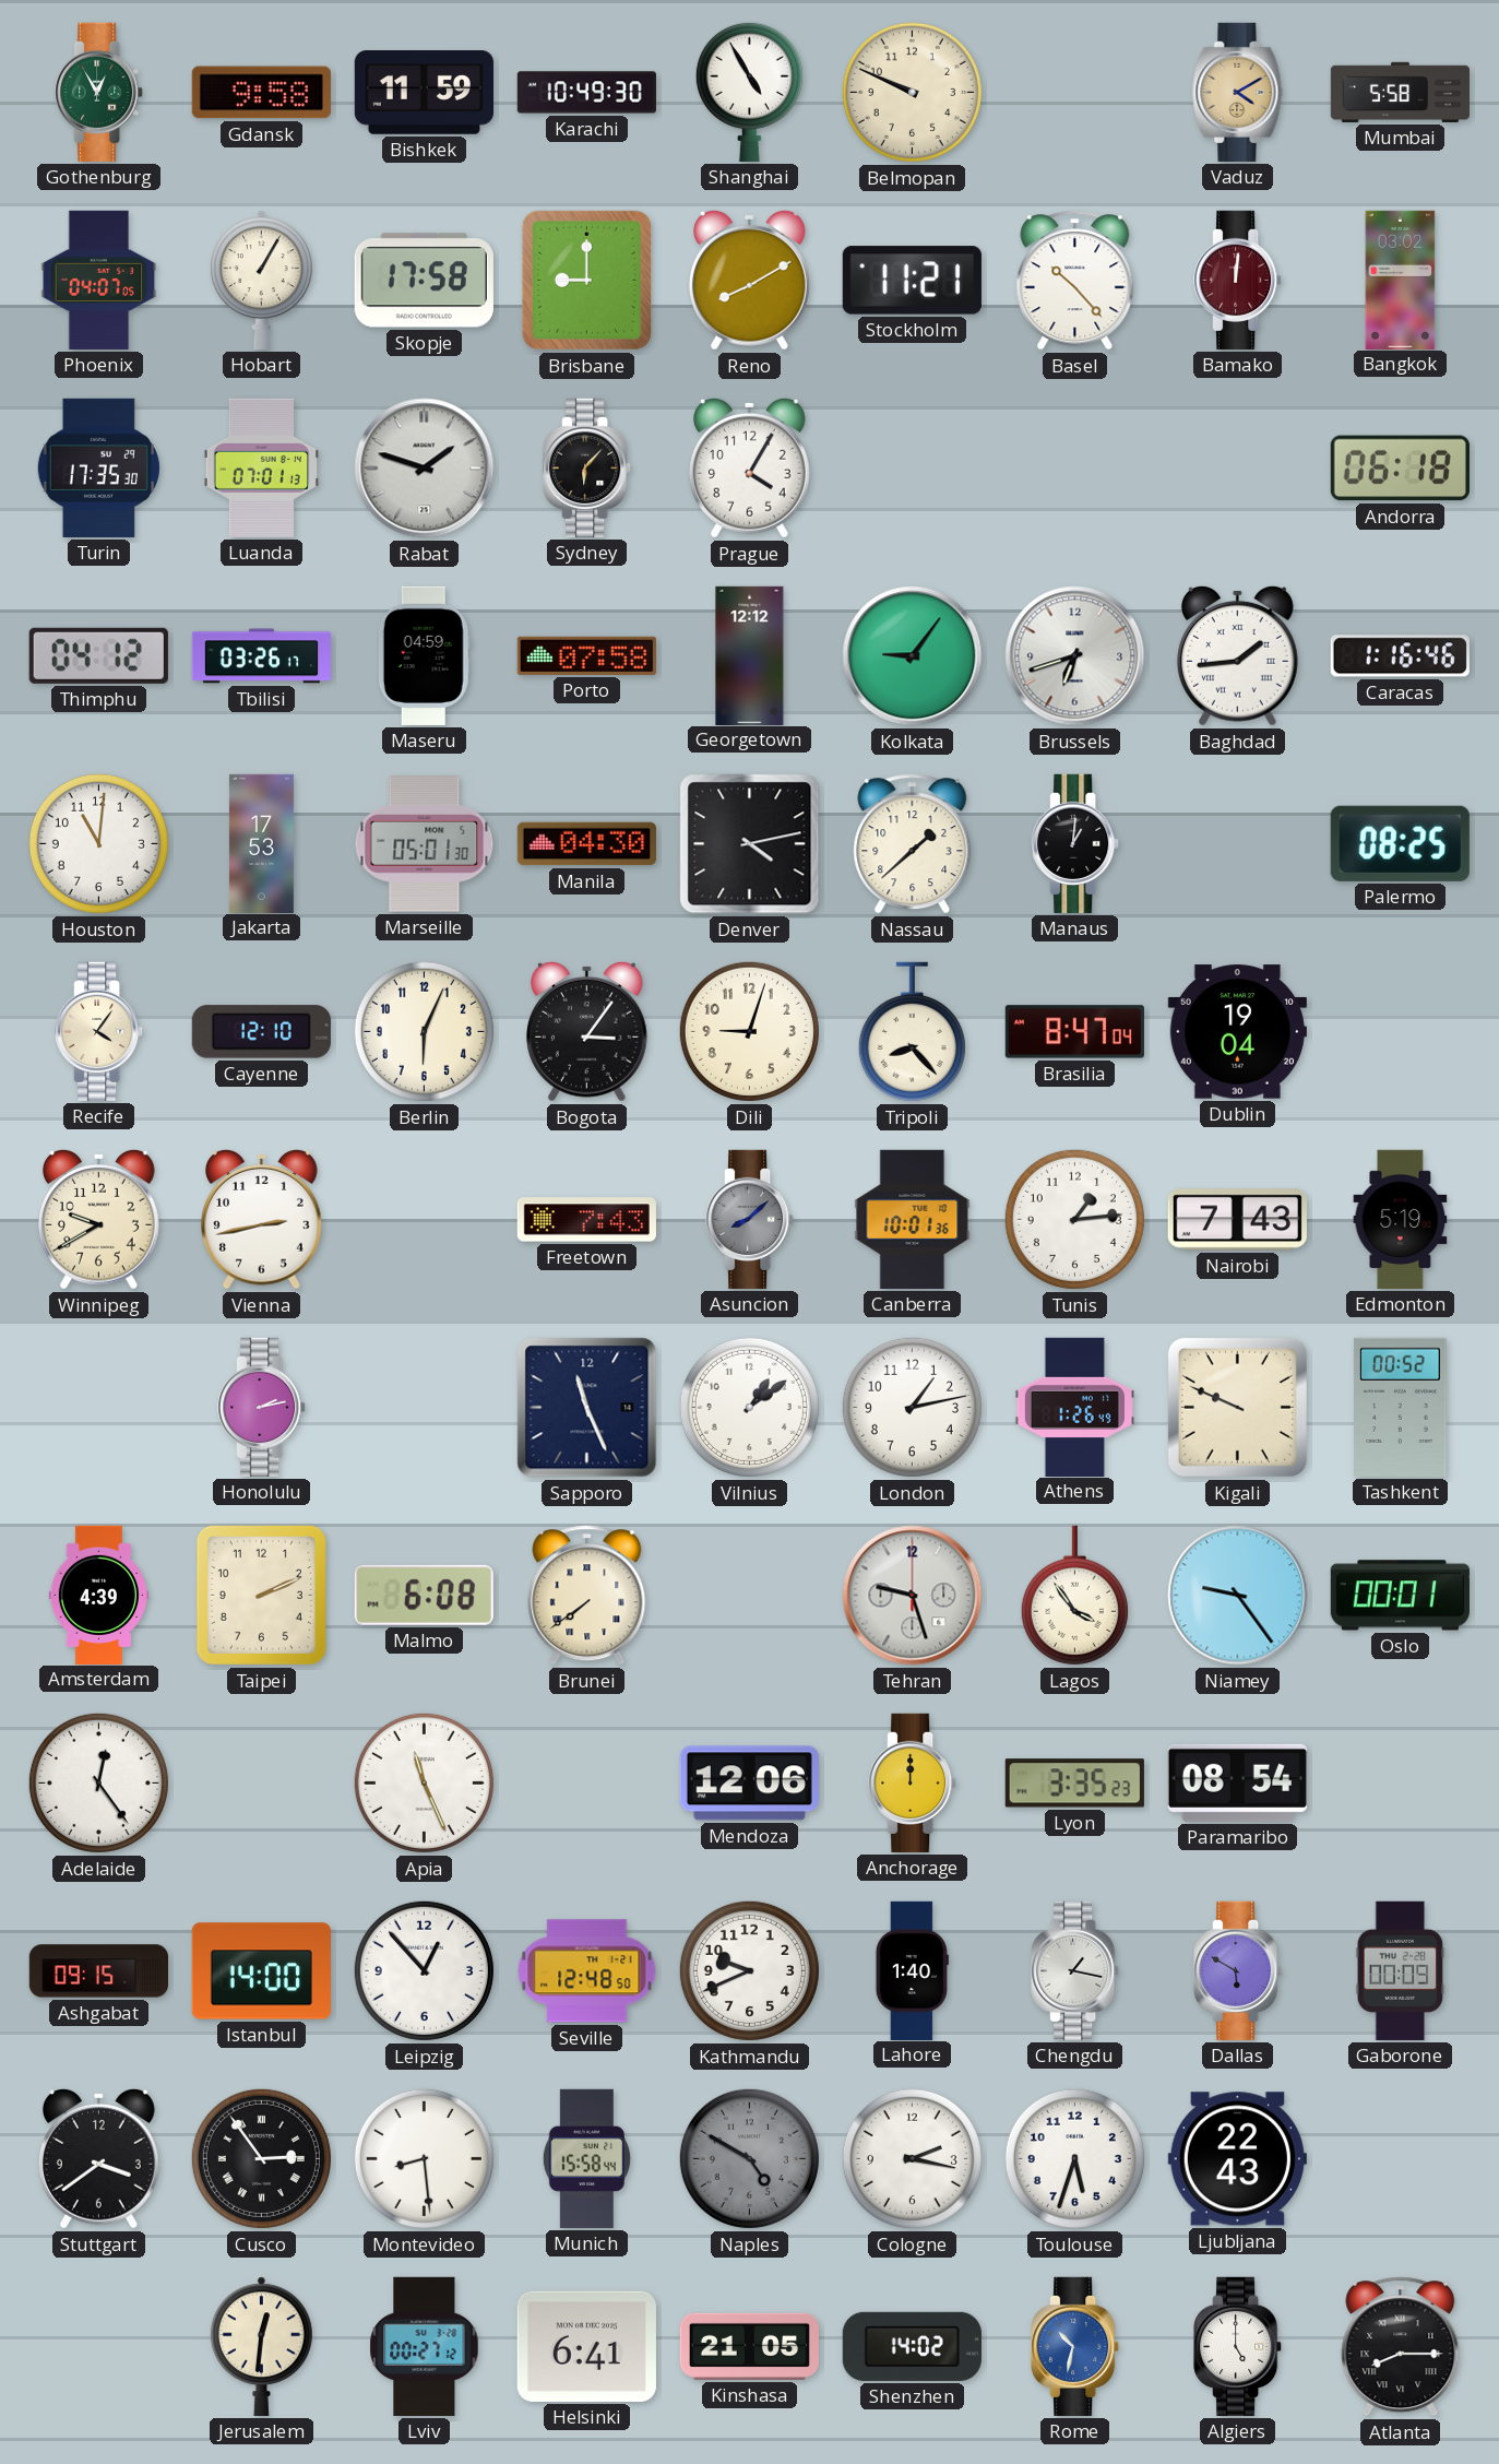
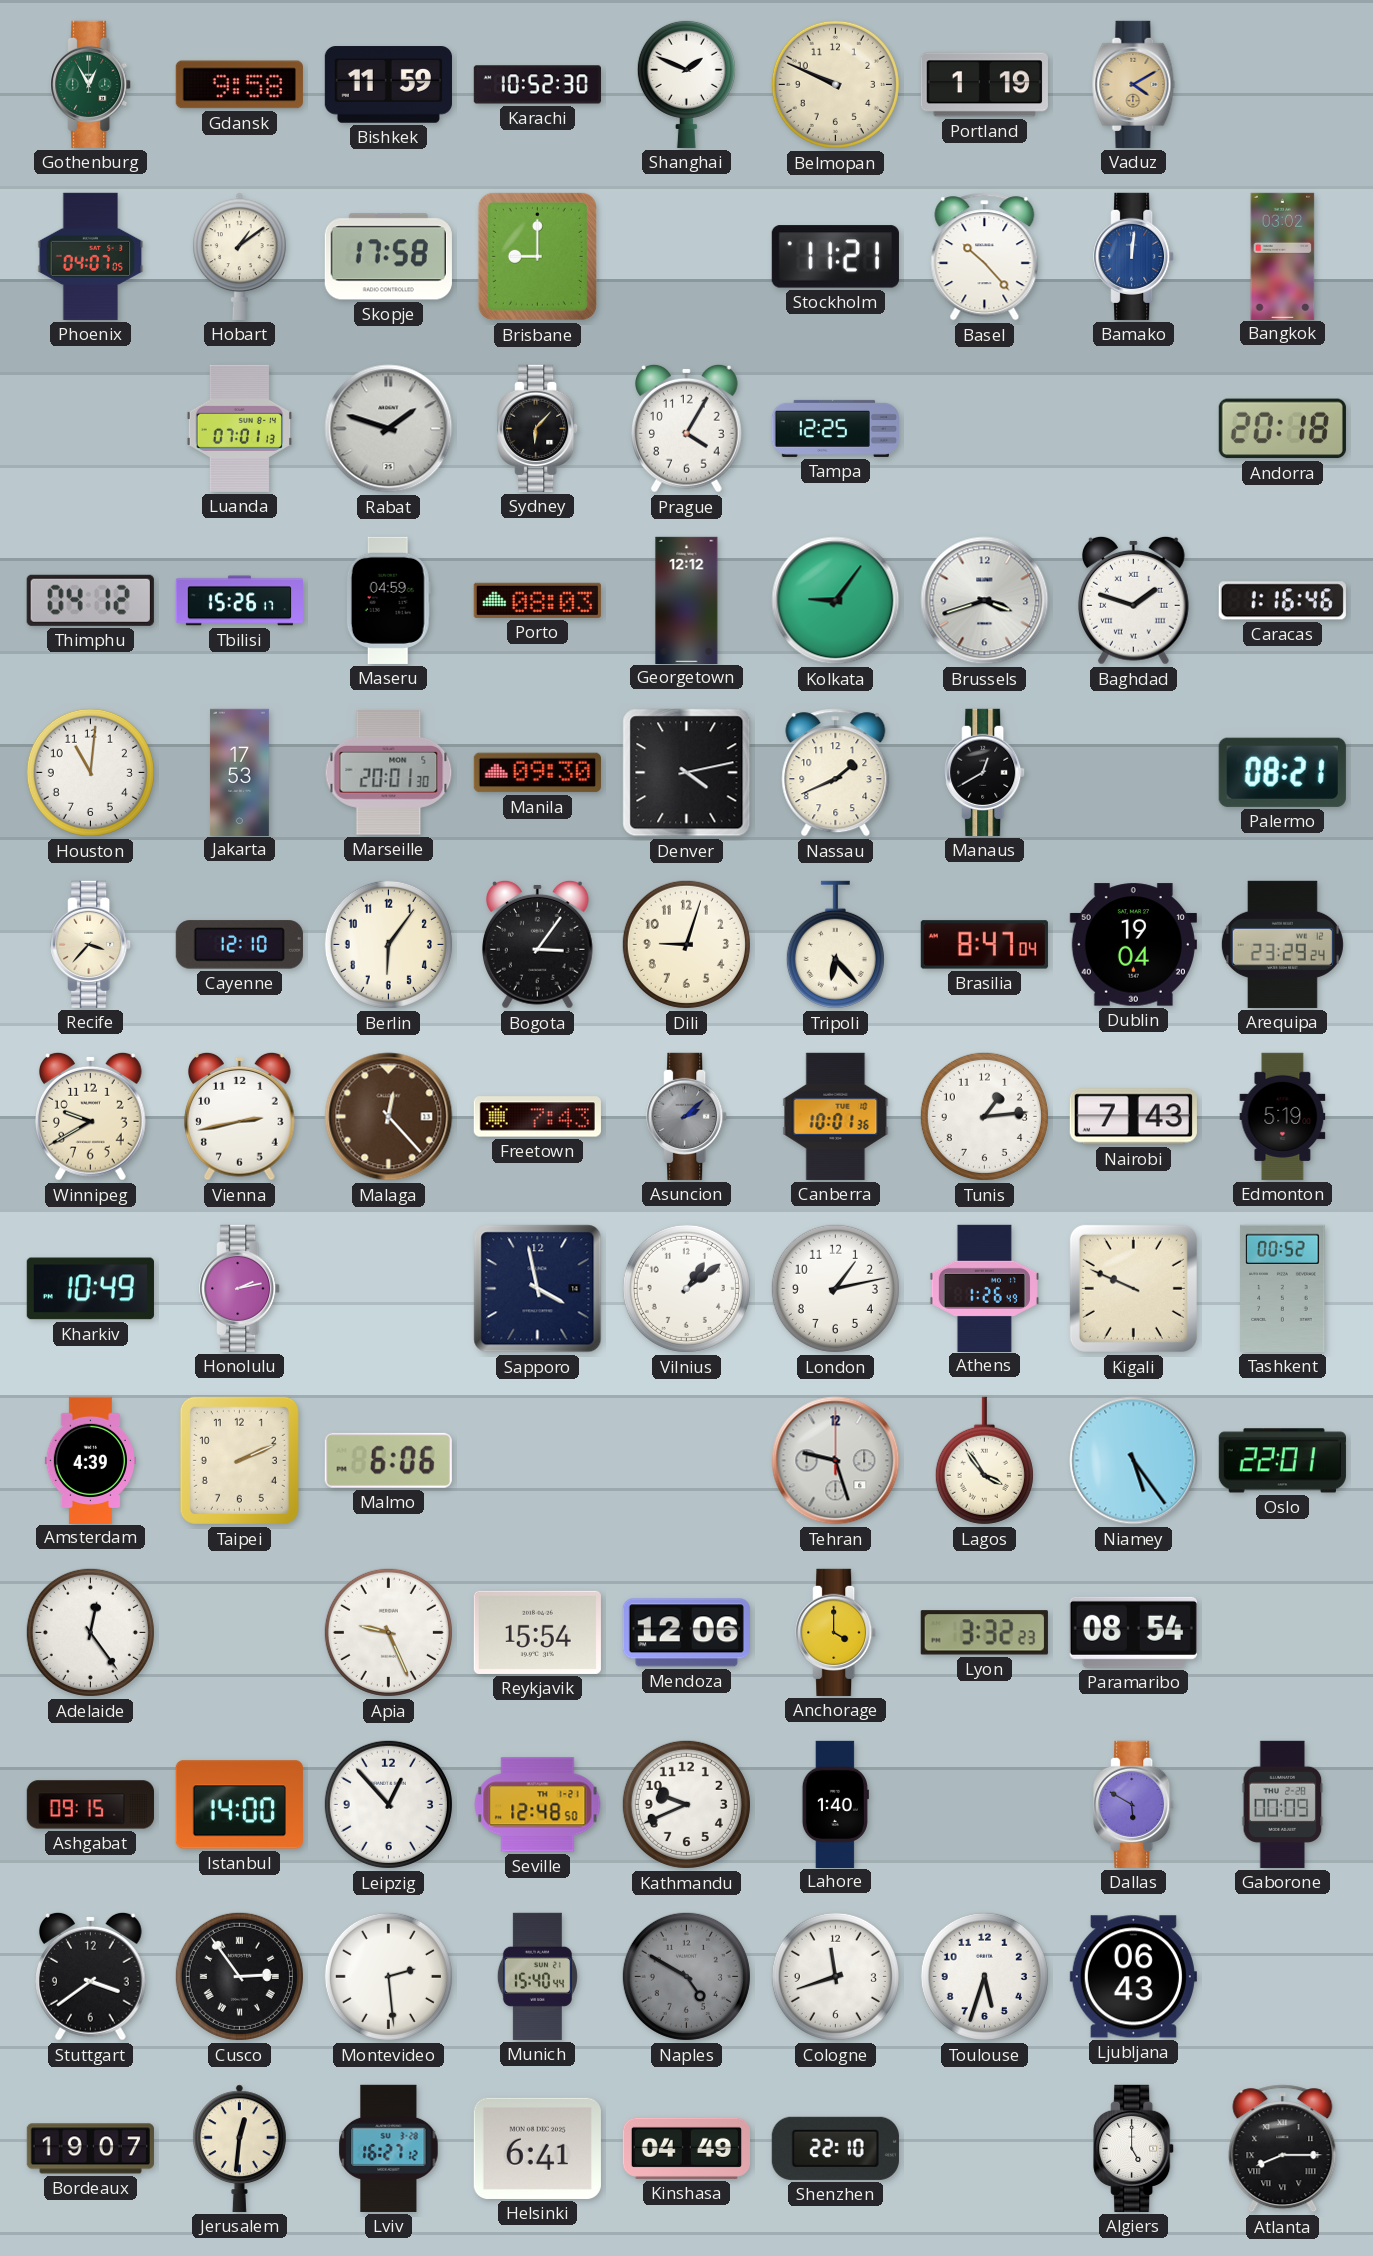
Karachi: 10:49 -> 10:52
Shanghai: 4:55 -> 1:49
Portland: none -> 1:19
Mumbai: 5:58 -> none
Hobart: 1:05 -> 1:09
Reno: 8:10 -> none
Bamako dial: burgundy -> blue
Turin: 17:35 -> none
Tampa: none -> 12:25
Andorra: 06:18 -> 20:18
Tbilisi: 03:26 -> 15:26
Porto: 07:58 -> 08:03
Brussels: 6:42 -> 3:42
Baghdad: 1:44 -> 1:48
Marseille: 05:01 -> 20:01
Manila: 04:30 -> 09:30
Nassau: 1:38 -> 1:41
Manaus: 1:01 -> 12:40
Palermo: 08:25 -> 08:21
Recife: 4:06 -> 3:37
Berlin: 6:04 -> 6:06
Tripoli: 8:23 -> 6:23
Arequipa: none -> 23:29
Malaga: none -> 12:23
Asuncion: 8:08 -> 2:08
Kharkiv: none -> 10:49
Sapporo: 11:26 -> 3:58
Malmo: 6:08 -> 6:06
Brunei: 7:39 -> none
Niamey: 9:24 -> 5:24
Oslo: 00:01 -> 22:01
Apia: 11:26 -> 9:26
Reykjavik: none -> 15:54
Anchorage: 12:00 -> 4:00
Lyon: 3:35 -> 3:32
Chengdu: 1:17 -> none
Montevideo: 8:29 -> 2:29
Munich: 15:58 -> 15:40
Cologne: 2:17 -> 11:42
Ljubljana: 22:43 -> 06:43
Bordeaux: none -> 19:07
Lviv: 00:27 -> 16:27
Kinshasa: 21:05 -> 04:49
Shenzhen: 14:02 -> 22:10
Rome: 10:32 -> none
